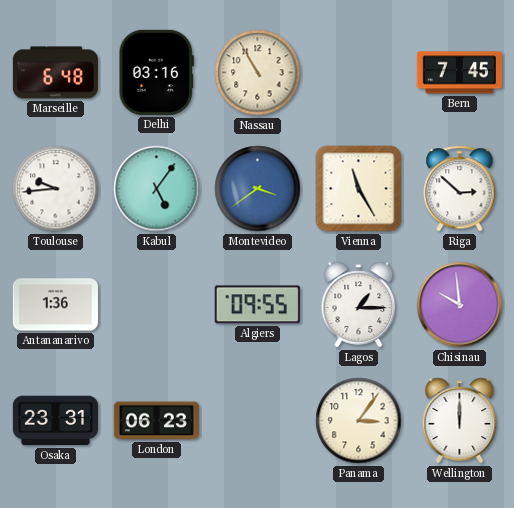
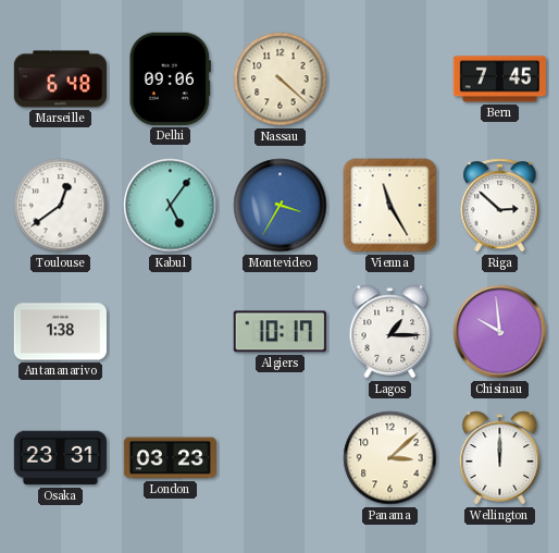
Delhi: 03:16 -> 09:06
Nassau: 10:55 -> 4:22
Toulouse: 9:44 -> 12:39
Montevideo: 3:39 -> 3:35
Antananarivo: 1:36 -> 1:38
Algiers: 09:55 -> 10:17
London: 06:23 -> 03:23
Panama: 3:06 -> 3:08
